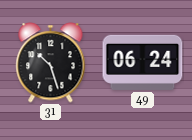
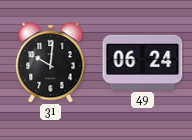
31: 10:27 -> 10:01
